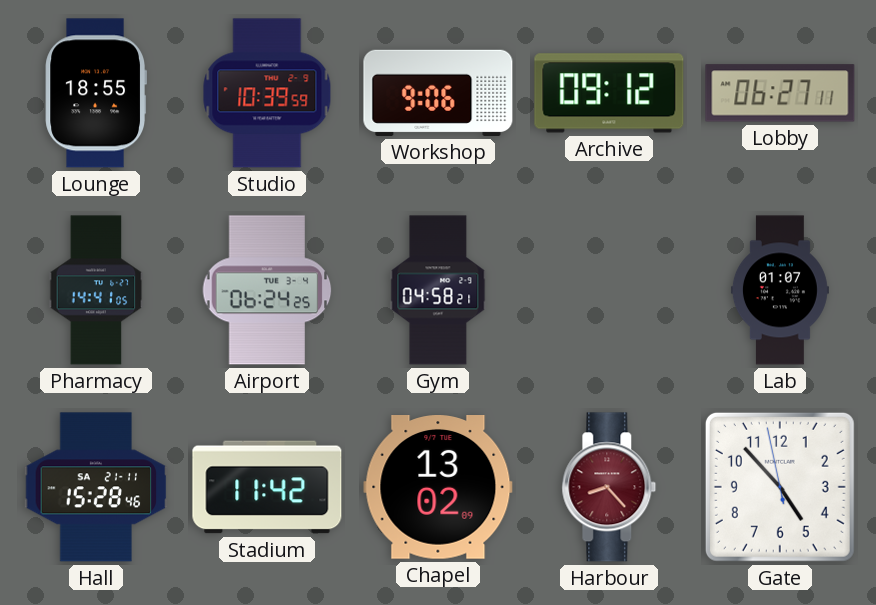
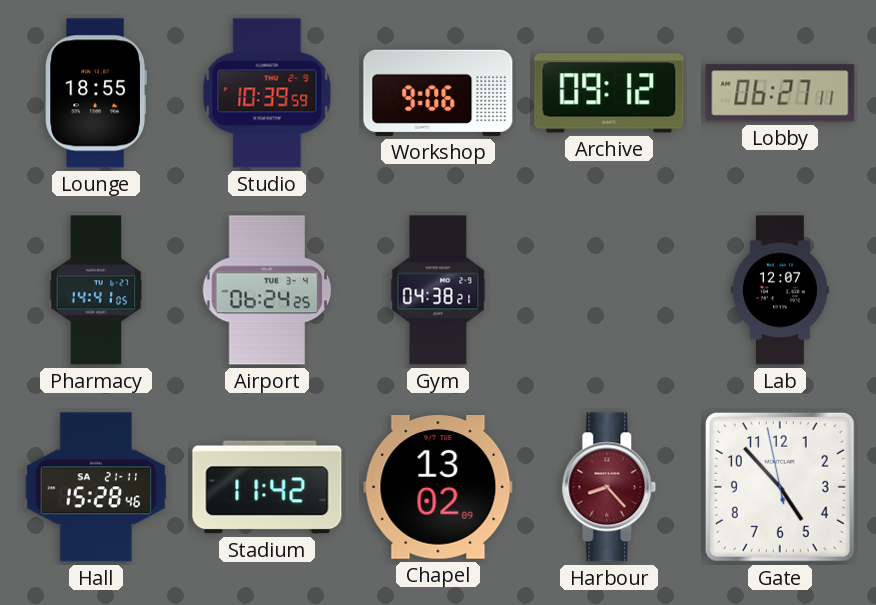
Gym: 04:58 -> 04:38
Lab: 01:07 -> 12:07
